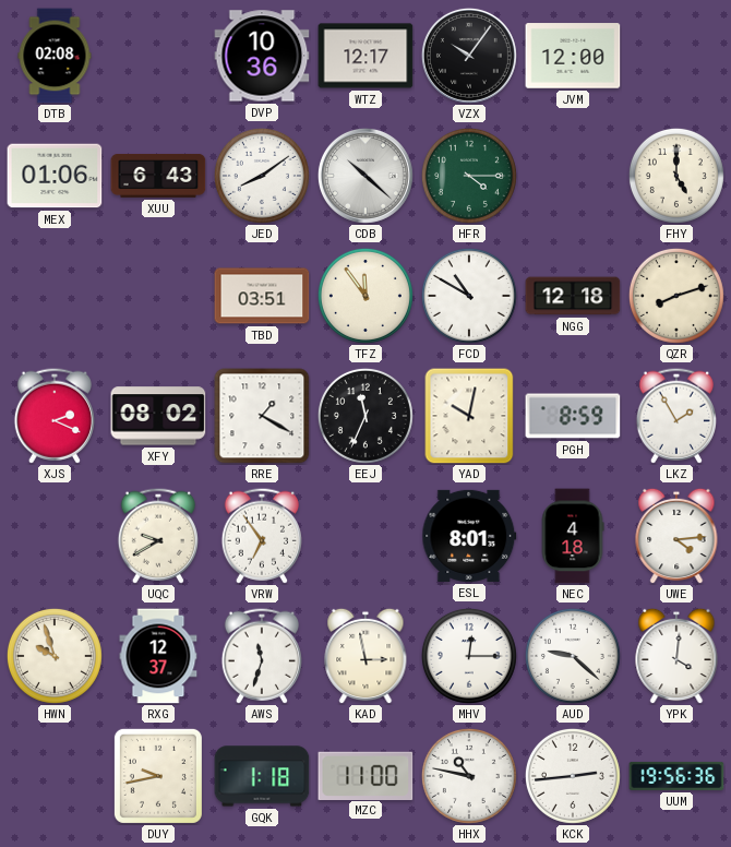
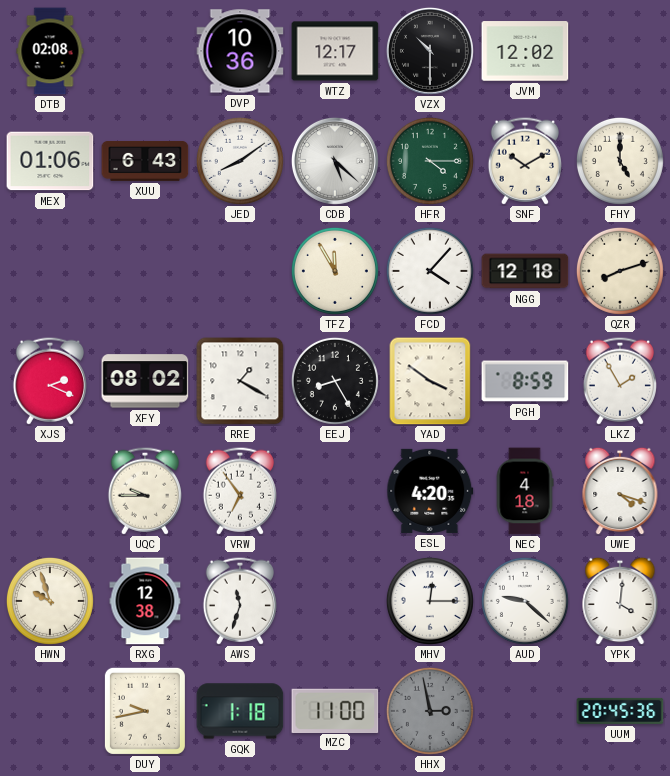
VZX: 10:06 -> 10:30
JVM: 12:00 -> 12:02
CDB: 10:22 -> 5:22
SNF: none -> 10:10
TBD: 03:51 -> none
TFZ: 11:54 -> 11:55
FCD: 10:50 -> 4:07
EEJ: 11:34 -> 8:25
YAD: 10:02 -> 3:51
UQC: 9:40 -> 9:45
ESL: 8:01 -> 4:20
UWE: 4:14 -> 4:18
RXG: 12:37 -> 12:38
KAD: 2:58 -> none
HHX: 10:47 -> 2:58
HHX dial: white -> grey
KCK: 2:44 -> none
UUM: 19:56 -> 20:45
